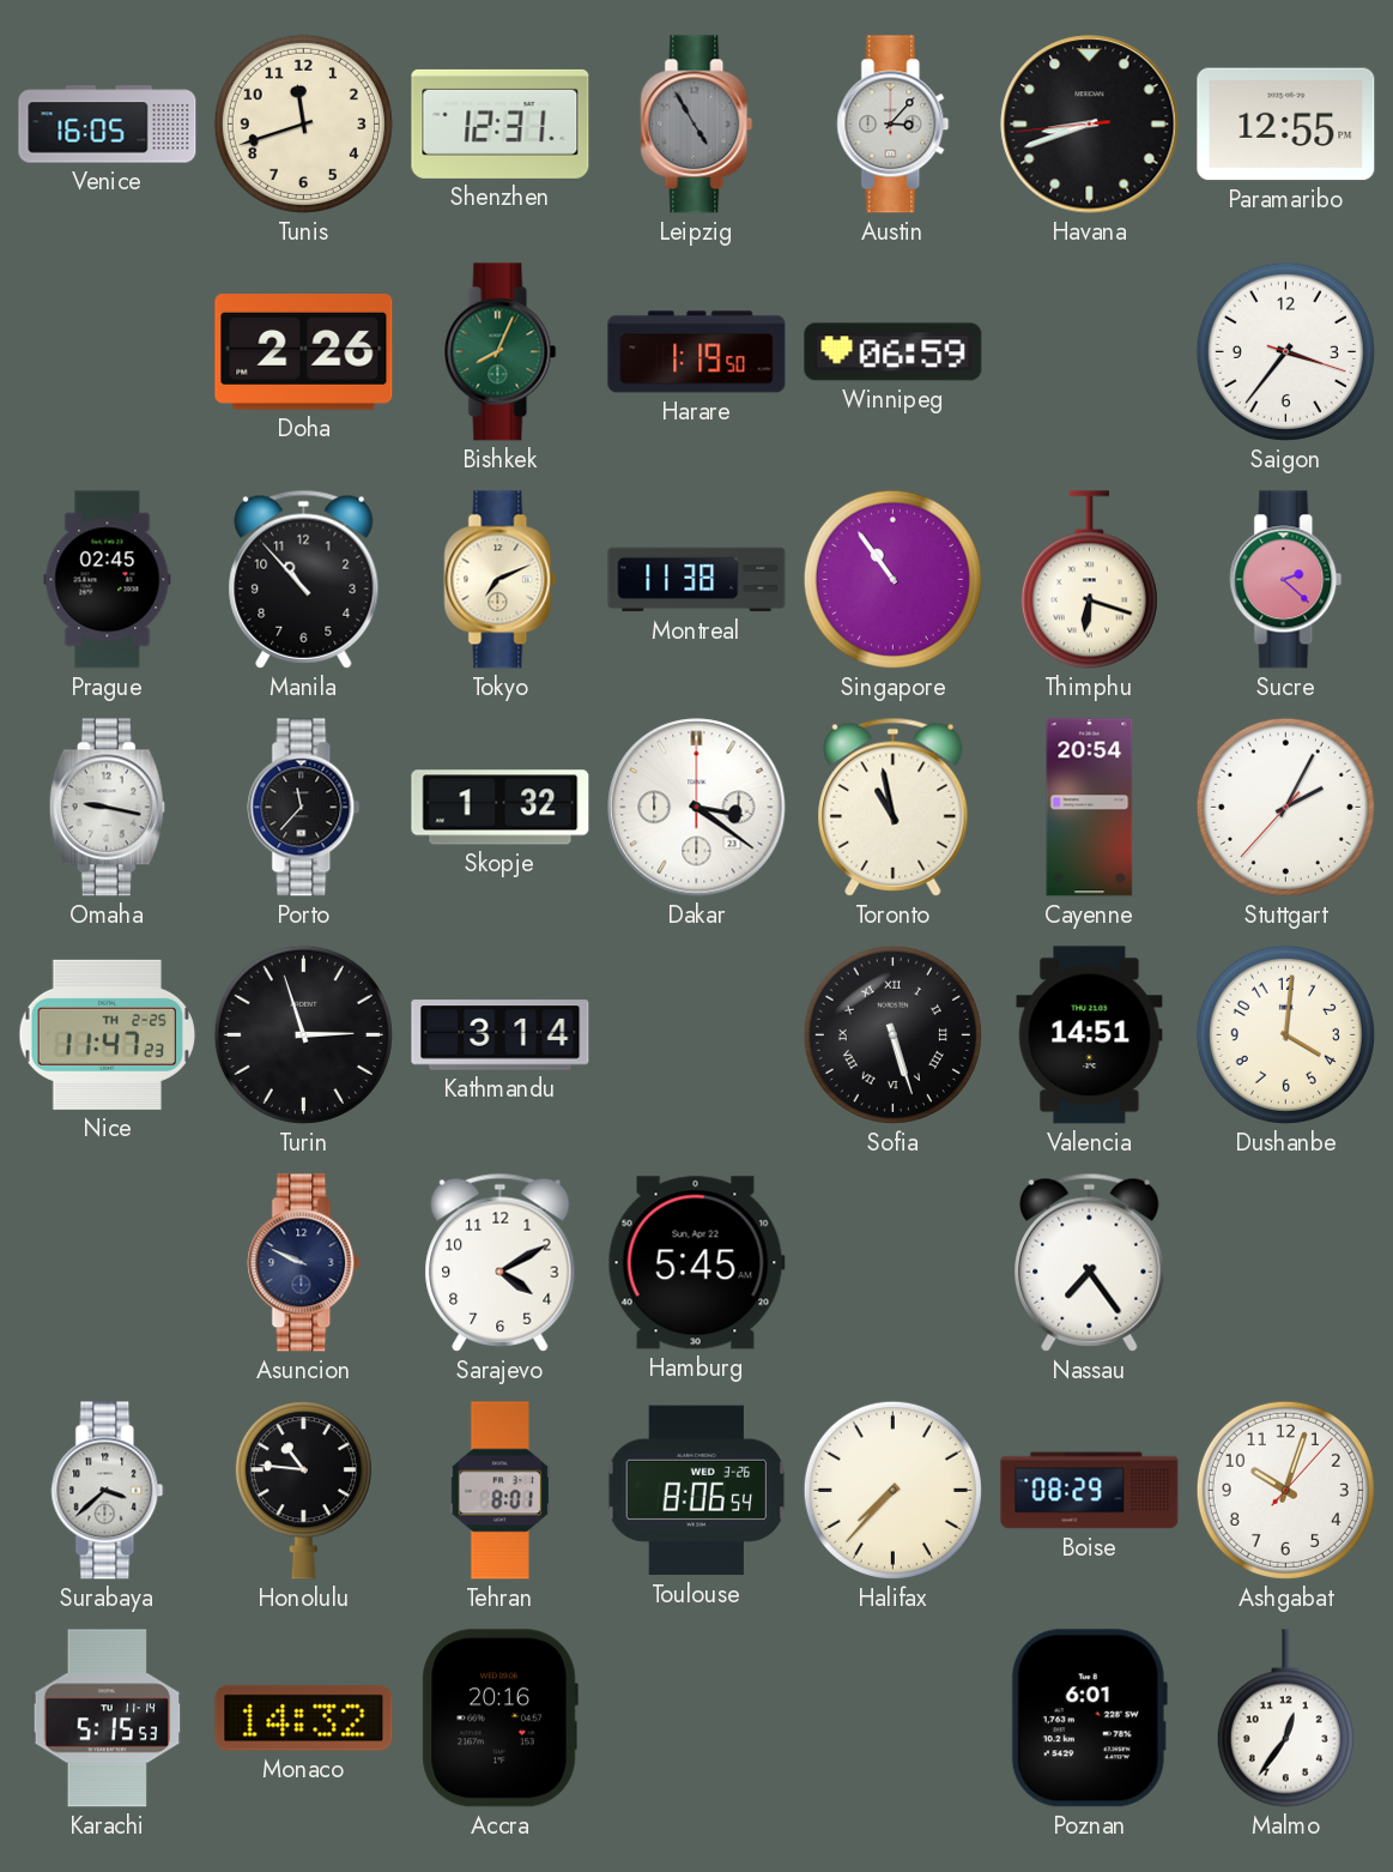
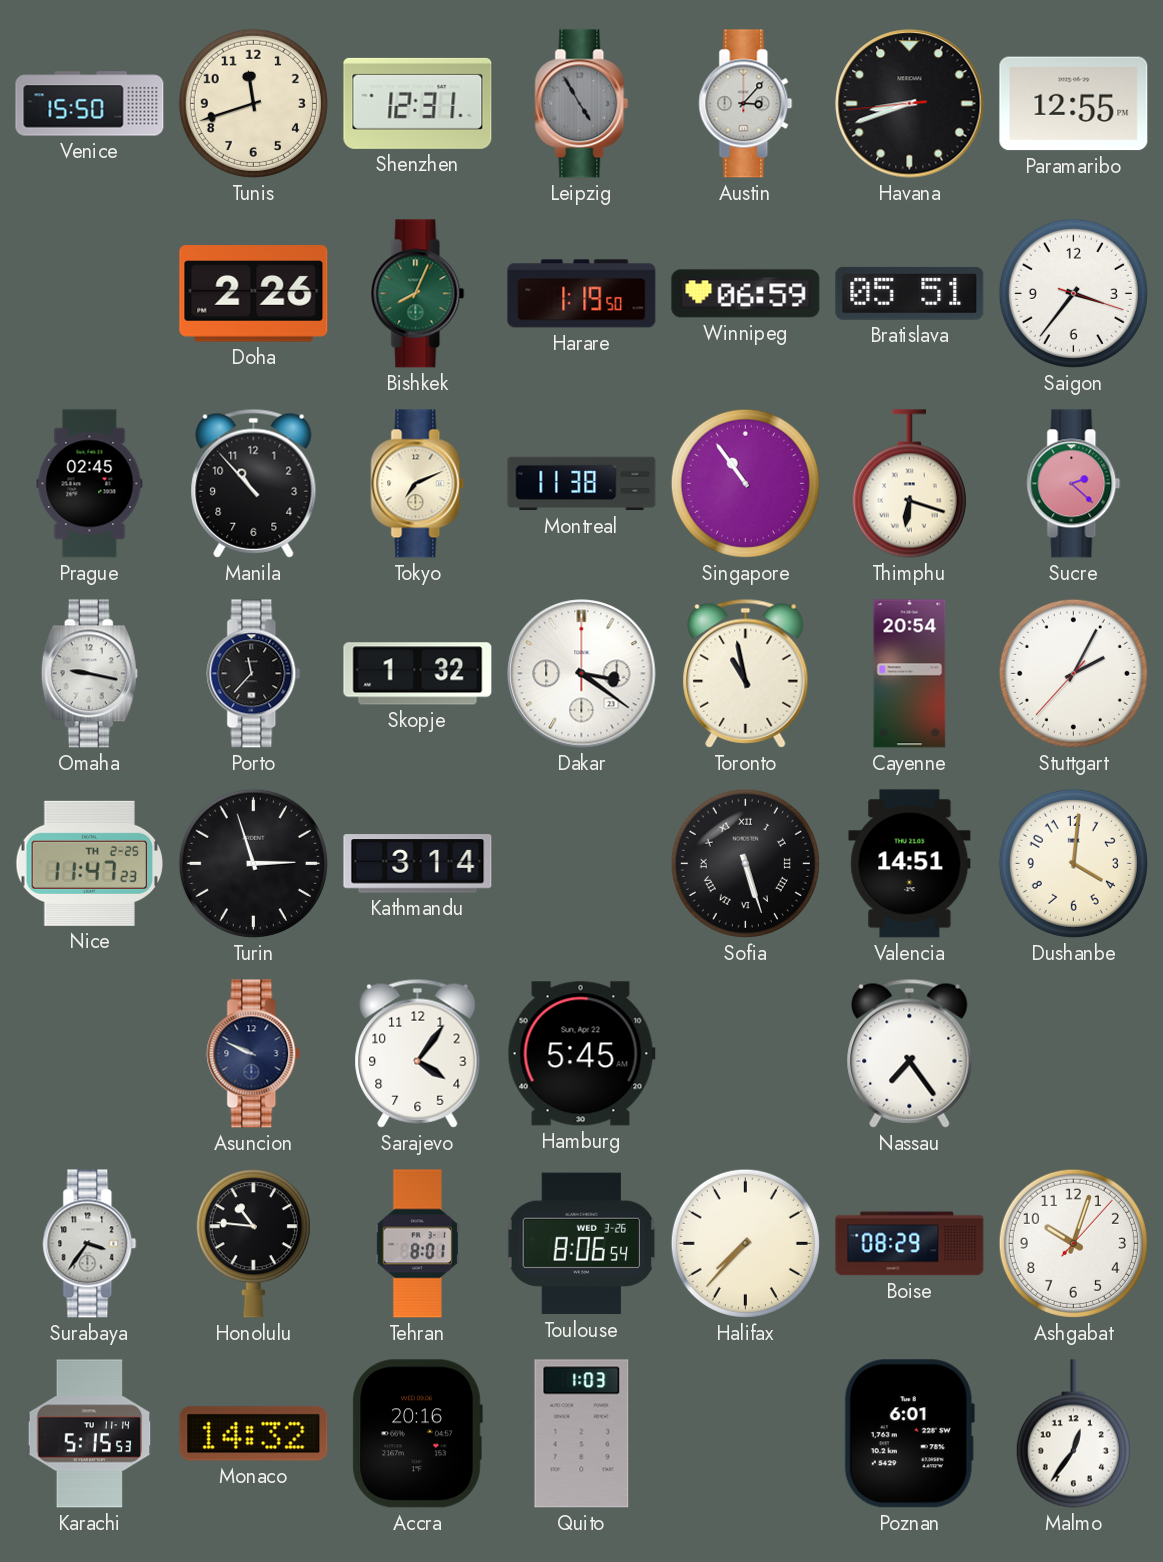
Venice: 16:05 -> 15:50
Bratislava: none -> 05:51
Sarajevo: 4:10 -> 4:06
Surabaya: 3:38 -> 3:36
Quito: none -> 1:03
